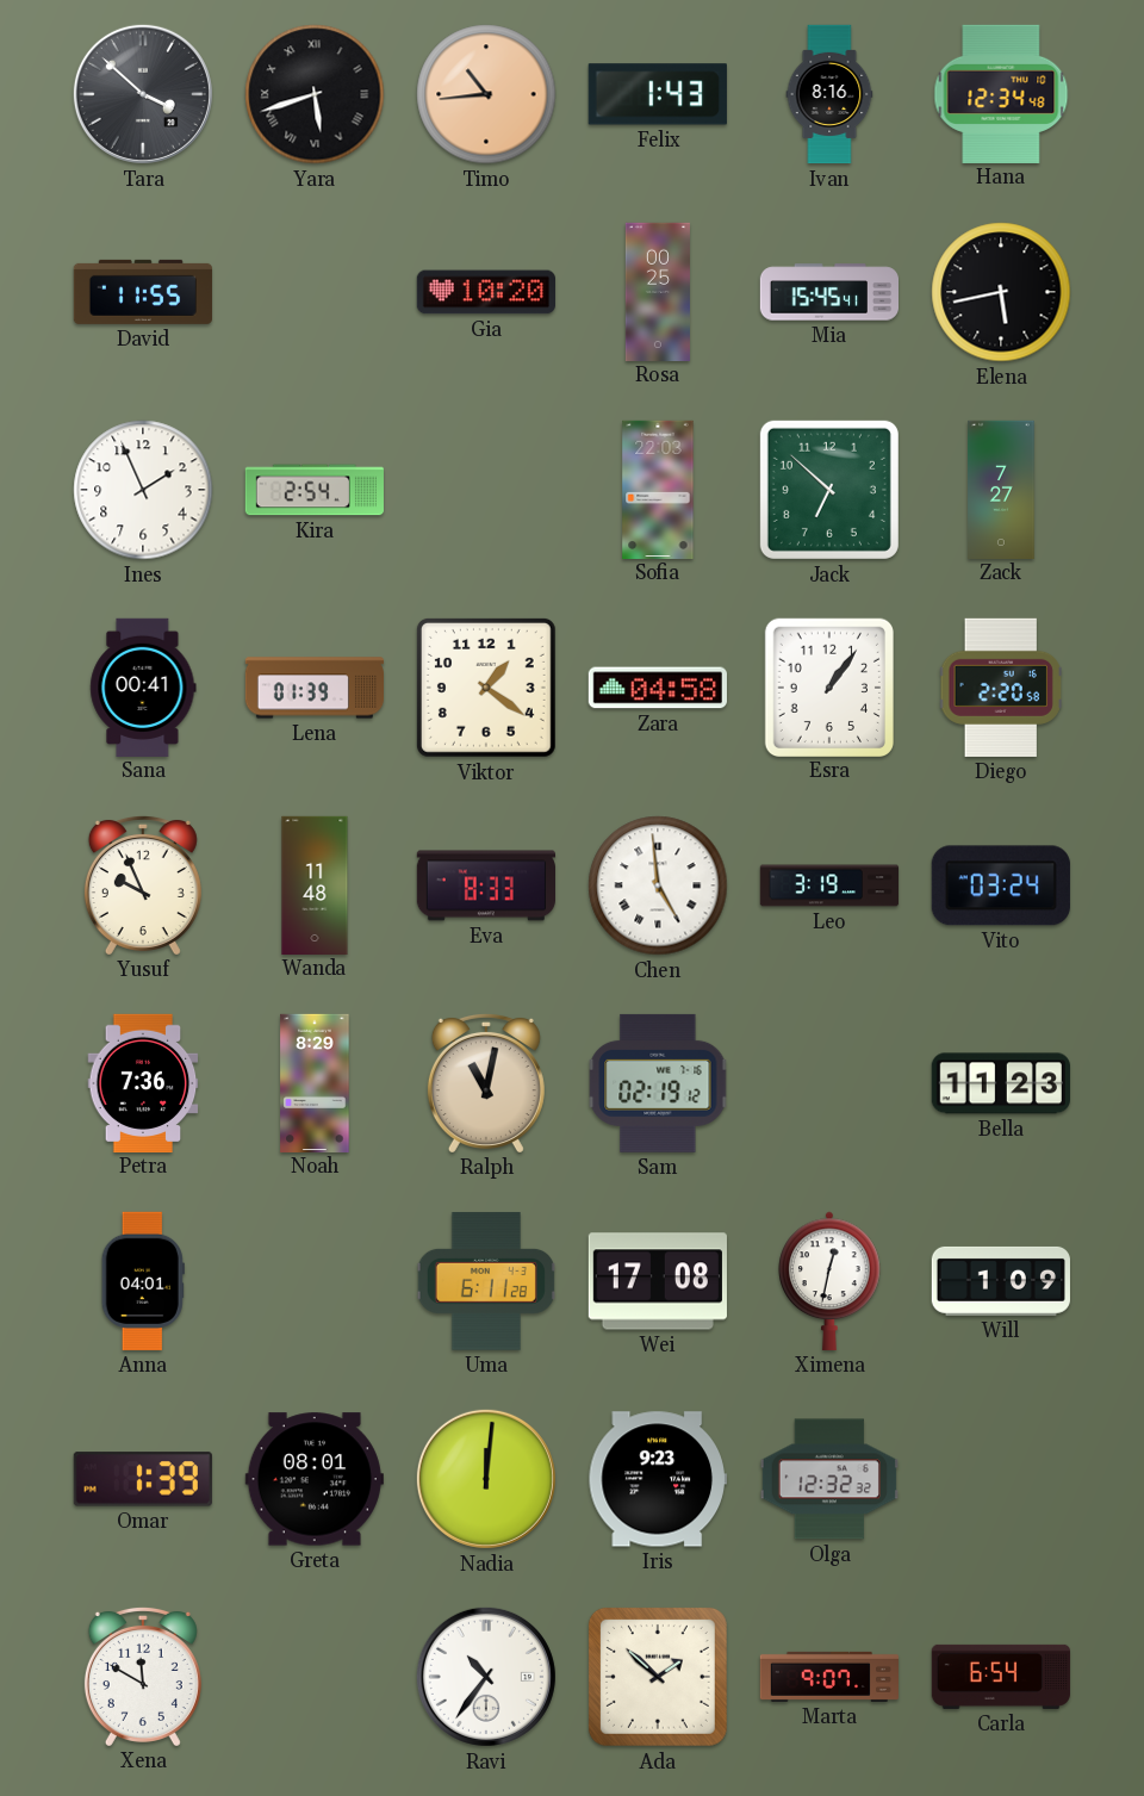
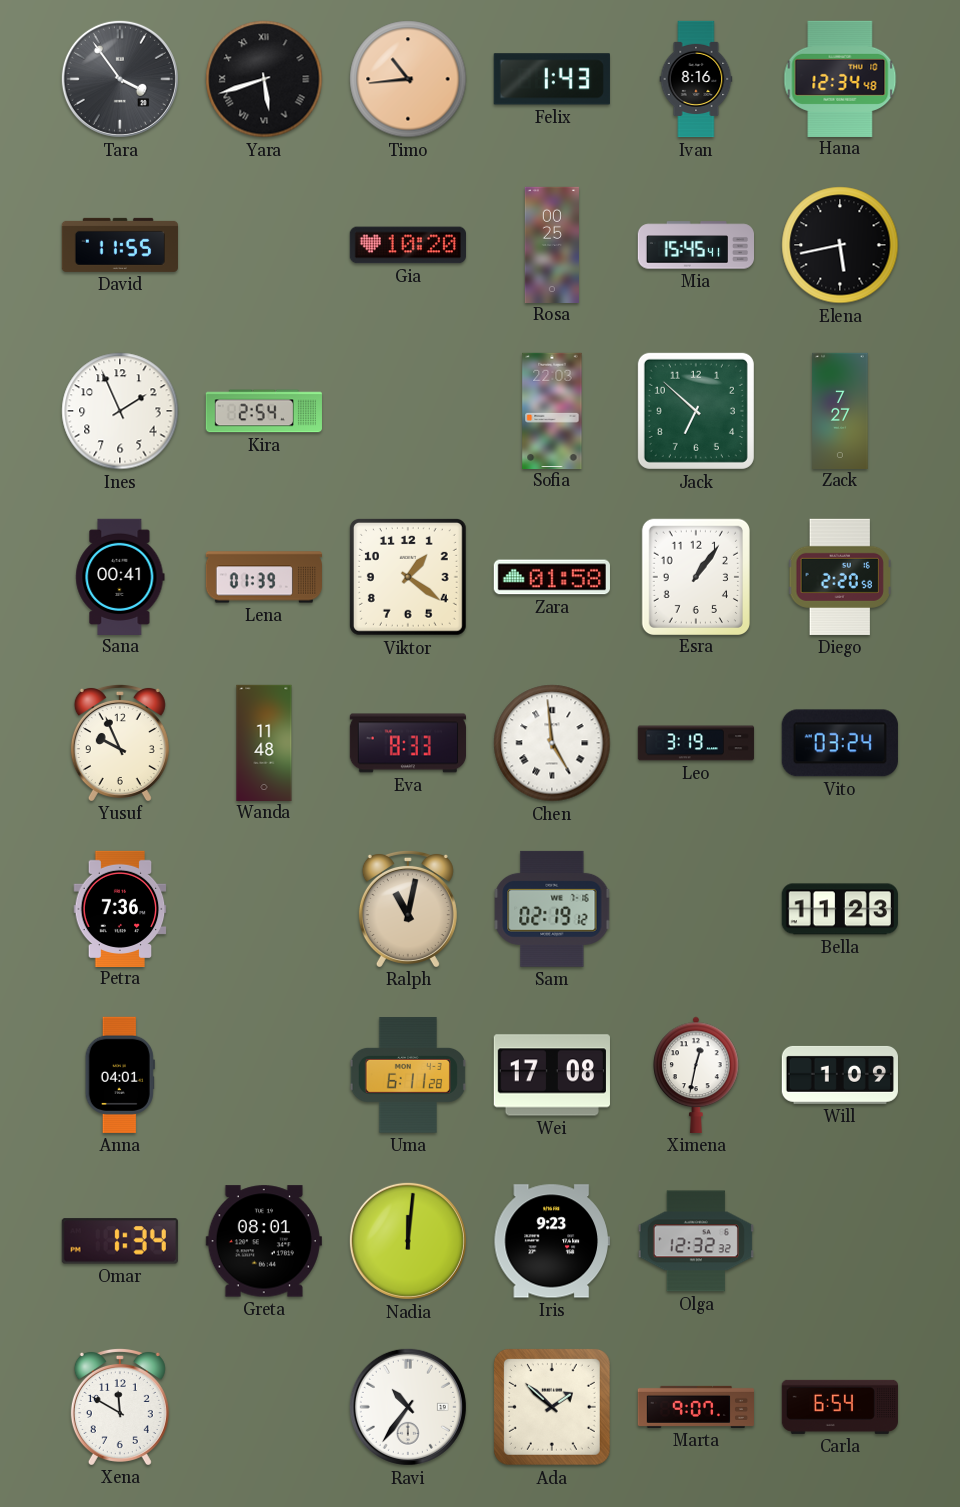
Tara: 3:52 -> 3:54
Zara: 04:58 -> 01:58
Noah: 8:29 -> none
Omar: 1:39 -> 1:34
